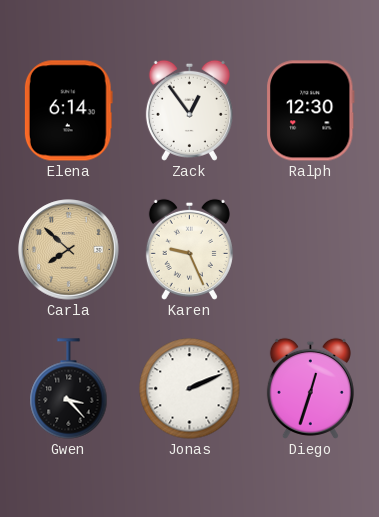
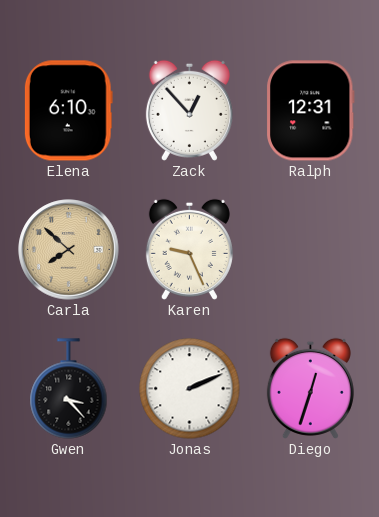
Elena: 6:14 -> 6:10
Zack: 12:54 -> 12:53
Ralph: 12:30 -> 12:31
